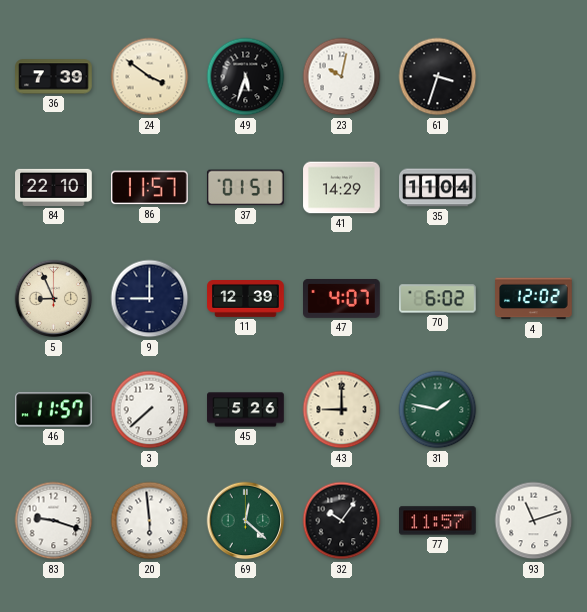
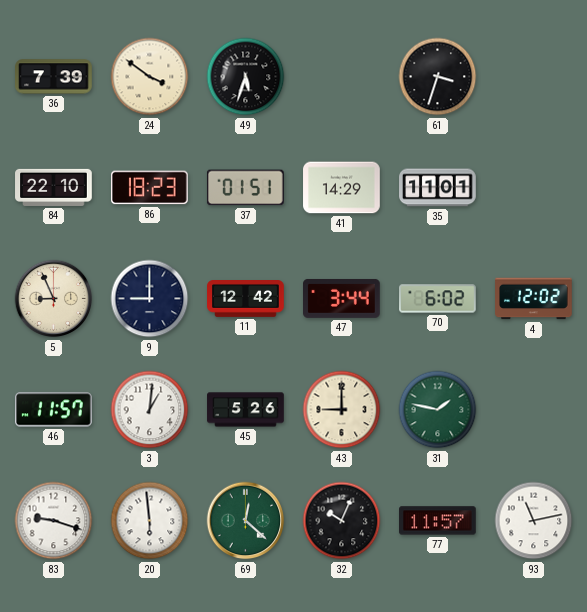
23: 10:02 -> none
86: 11:57 -> 18:23
35: 11:04 -> 11:01
11: 12:39 -> 12:42
47: 4:07 -> 3:44
3: 7:38 -> 1:01
32: 10:06 -> 10:04
93: 11:12 -> 11:13
